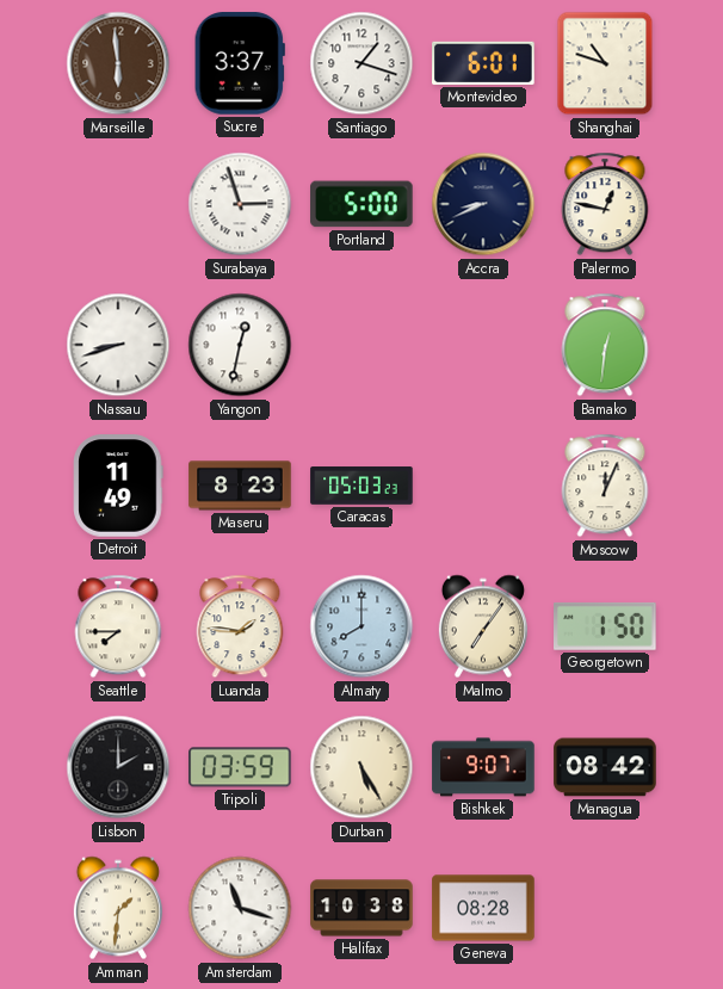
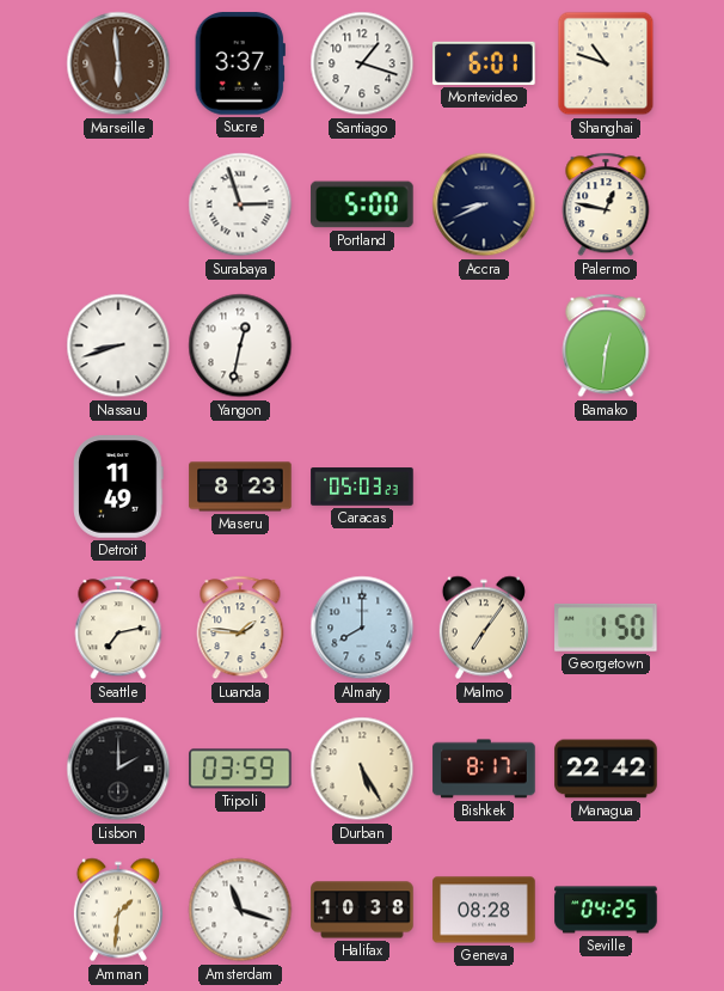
Moscow: 12:04 -> none
Seattle: 7:45 -> 7:13
Bishkek: 9:07 -> 8:17
Managua: 08:42 -> 22:42
Seville: none -> 04:25
